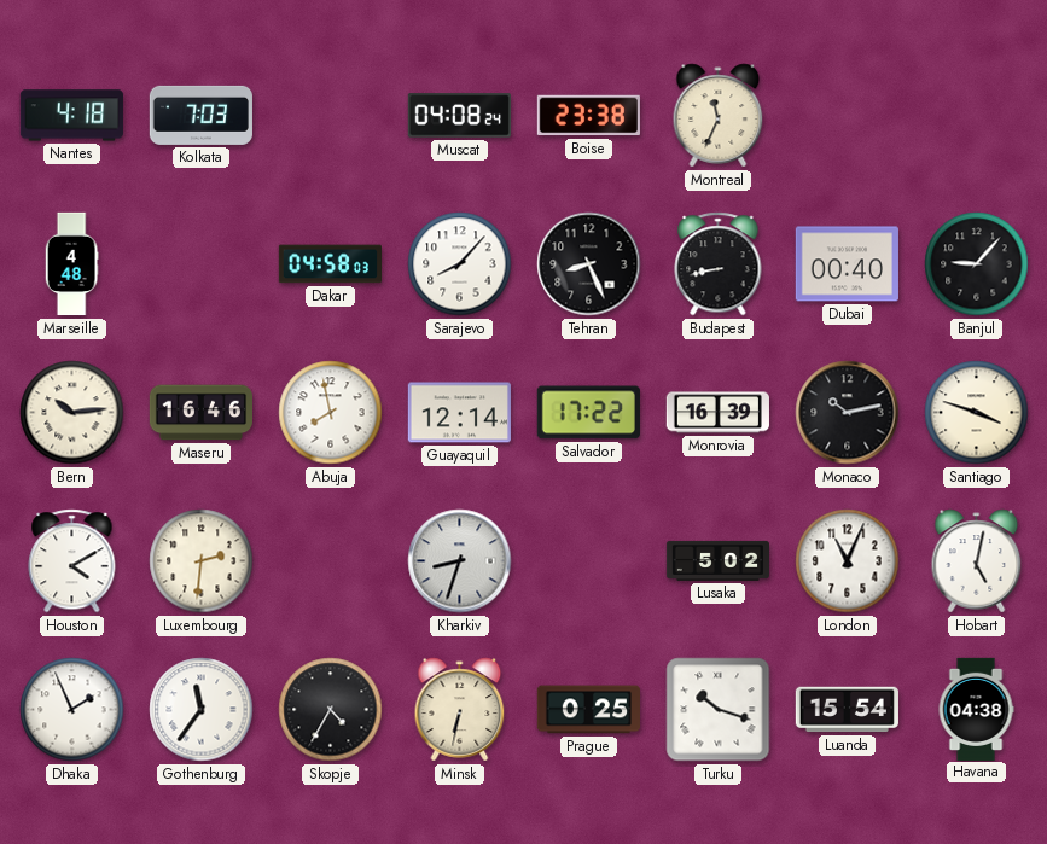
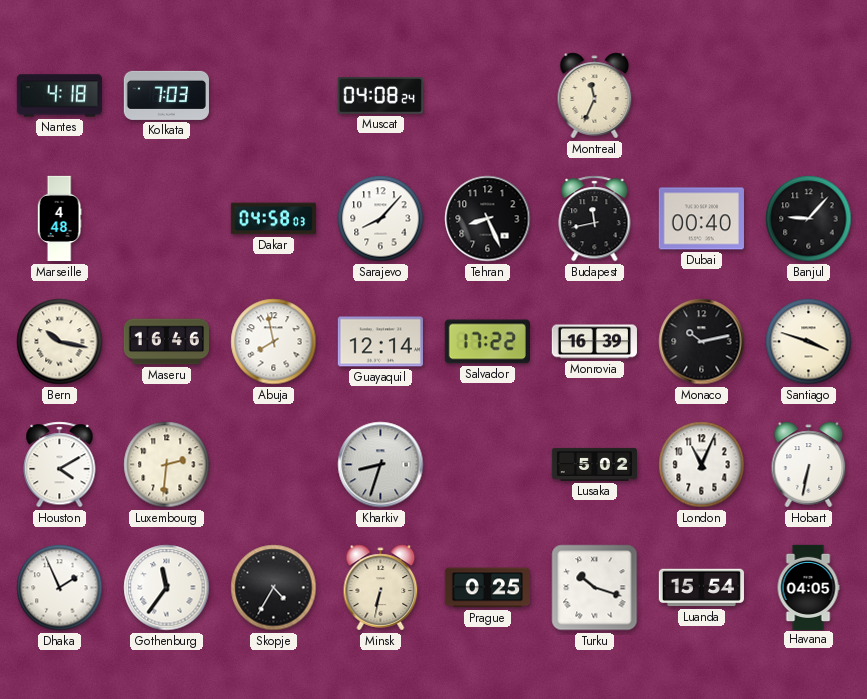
Boise: 23:38 -> none
Budapest: 8:43 -> 11:43
Bern: 10:14 -> 10:17
Hobart: 5:02 -> 6:32
Havana: 04:38 -> 04:05
